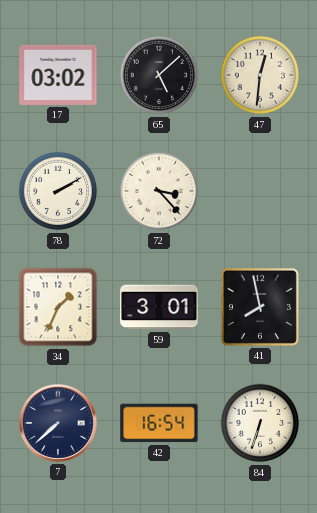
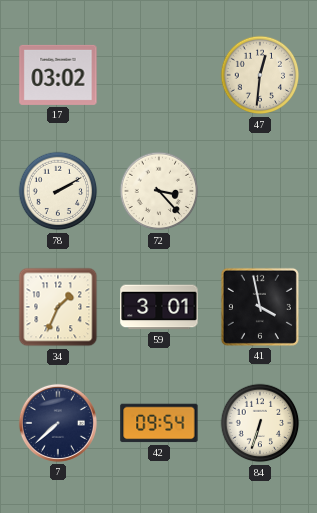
65: 5:08 -> none
41: 7:58 -> 3:58
42: 16:54 -> 09:54
